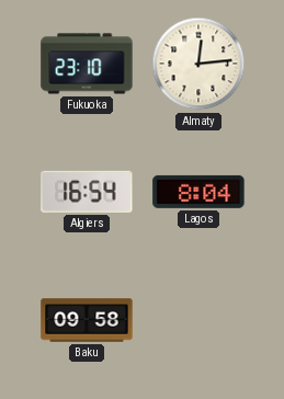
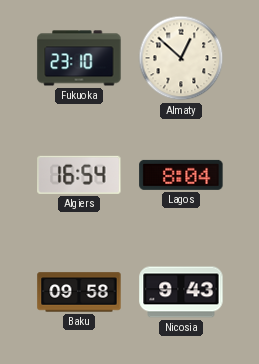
Almaty: 12:14 -> 12:52
Nicosia: none -> 9:43
